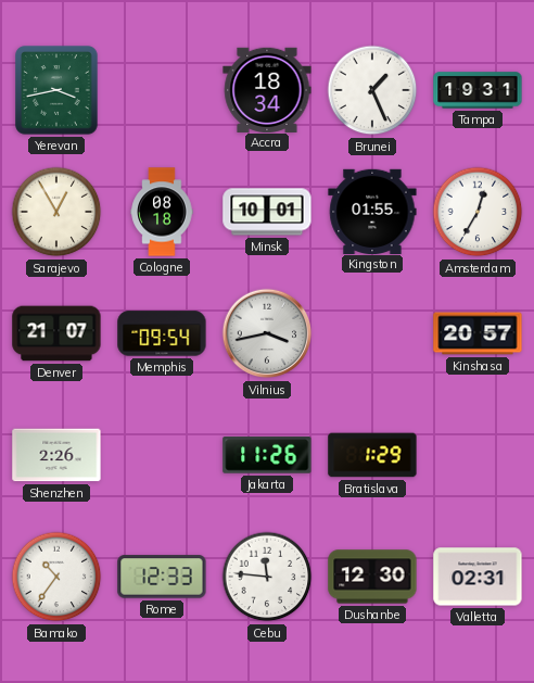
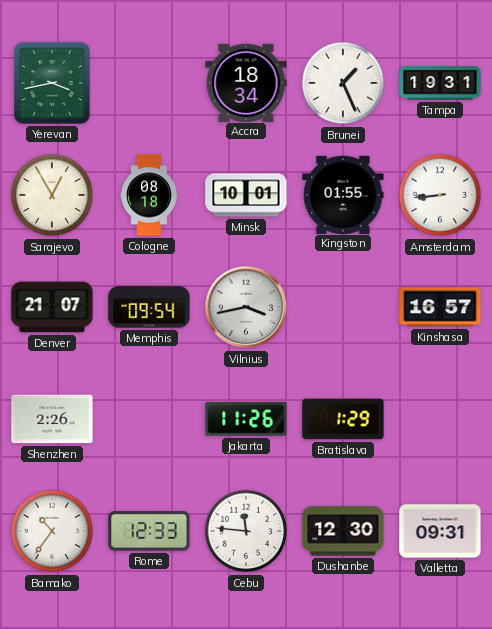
Amsterdam: 12:35 -> 8:44
Kinshasa: 20:57 -> 16:57
Valletta: 02:31 -> 09:31
